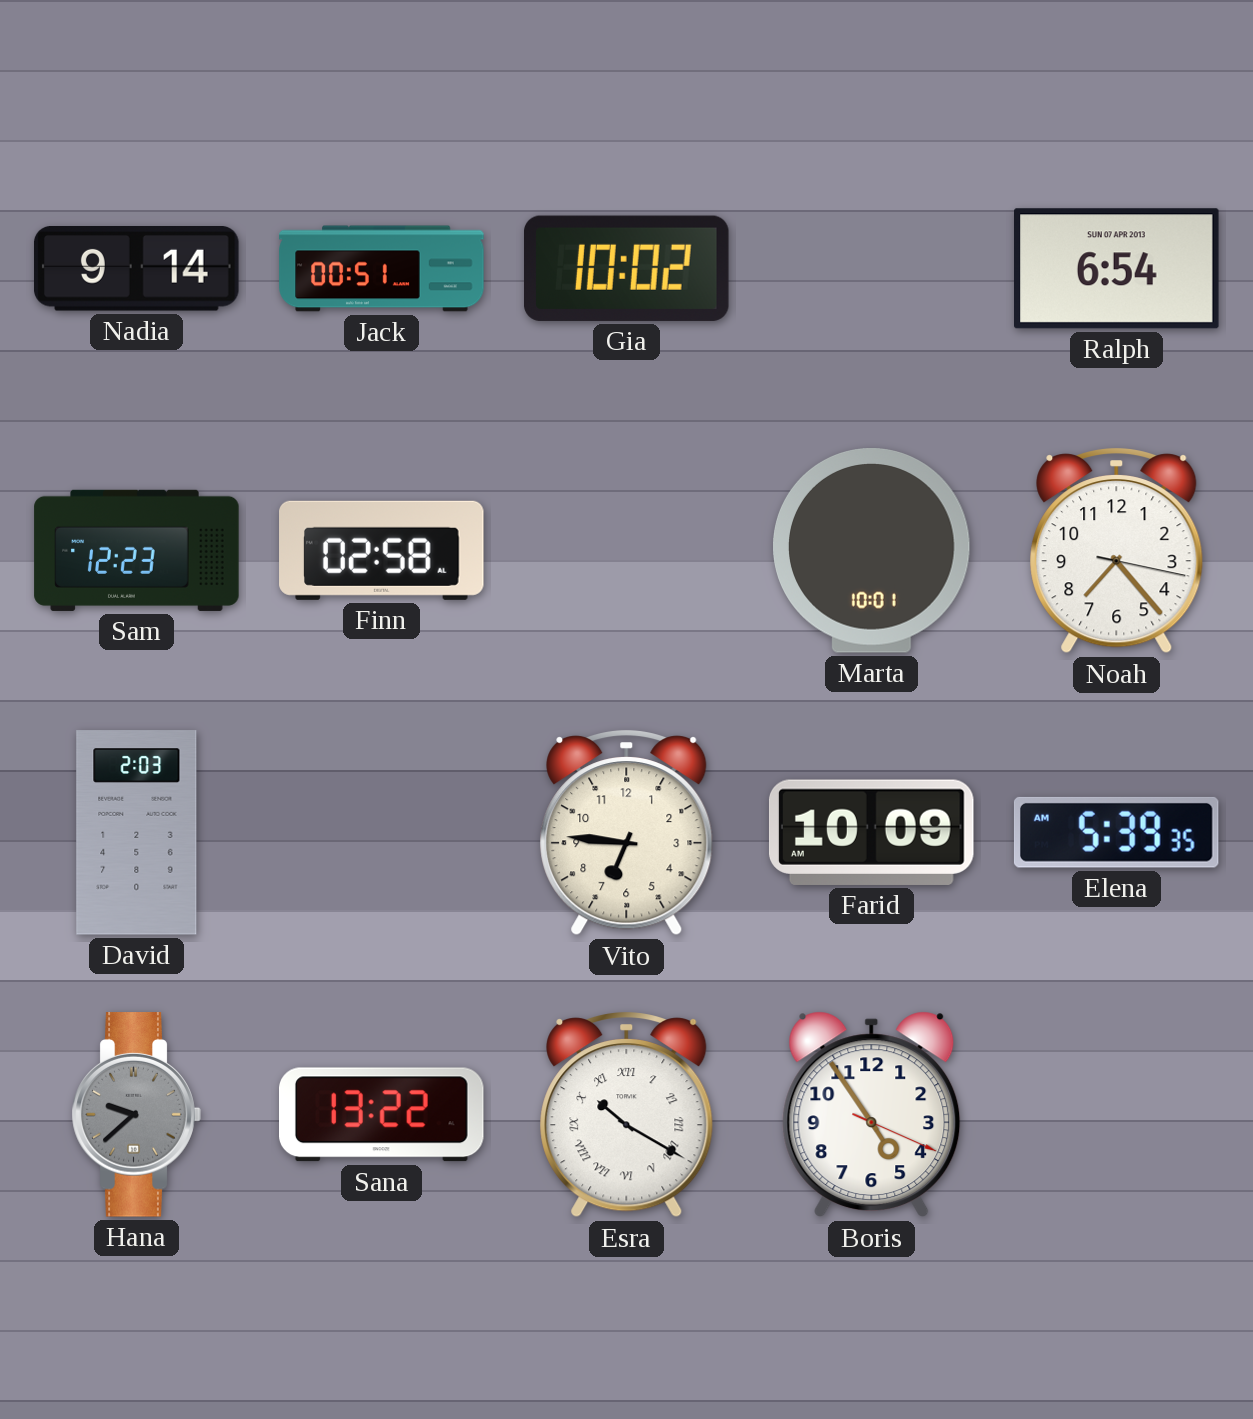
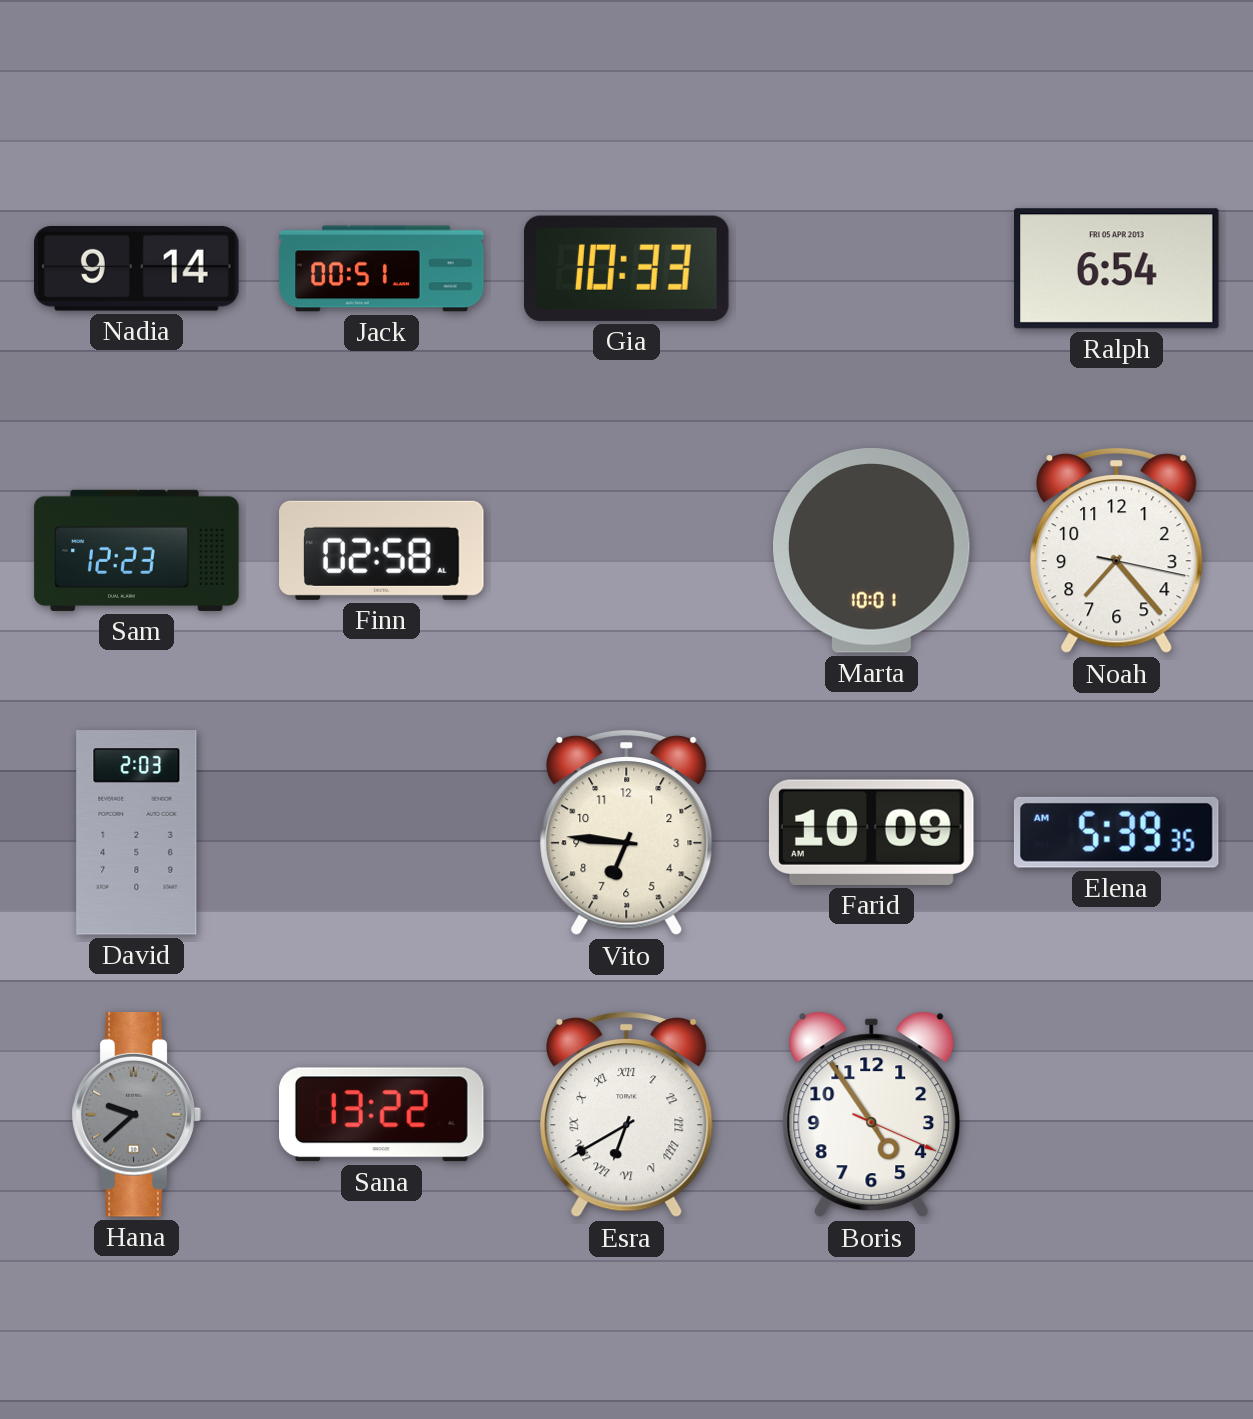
Gia: 10:02 -> 10:33
Ralph date: SUN 07 APR 2013 -> FRI 05 APR 2013
Esra: 10:20 -> 6:40
